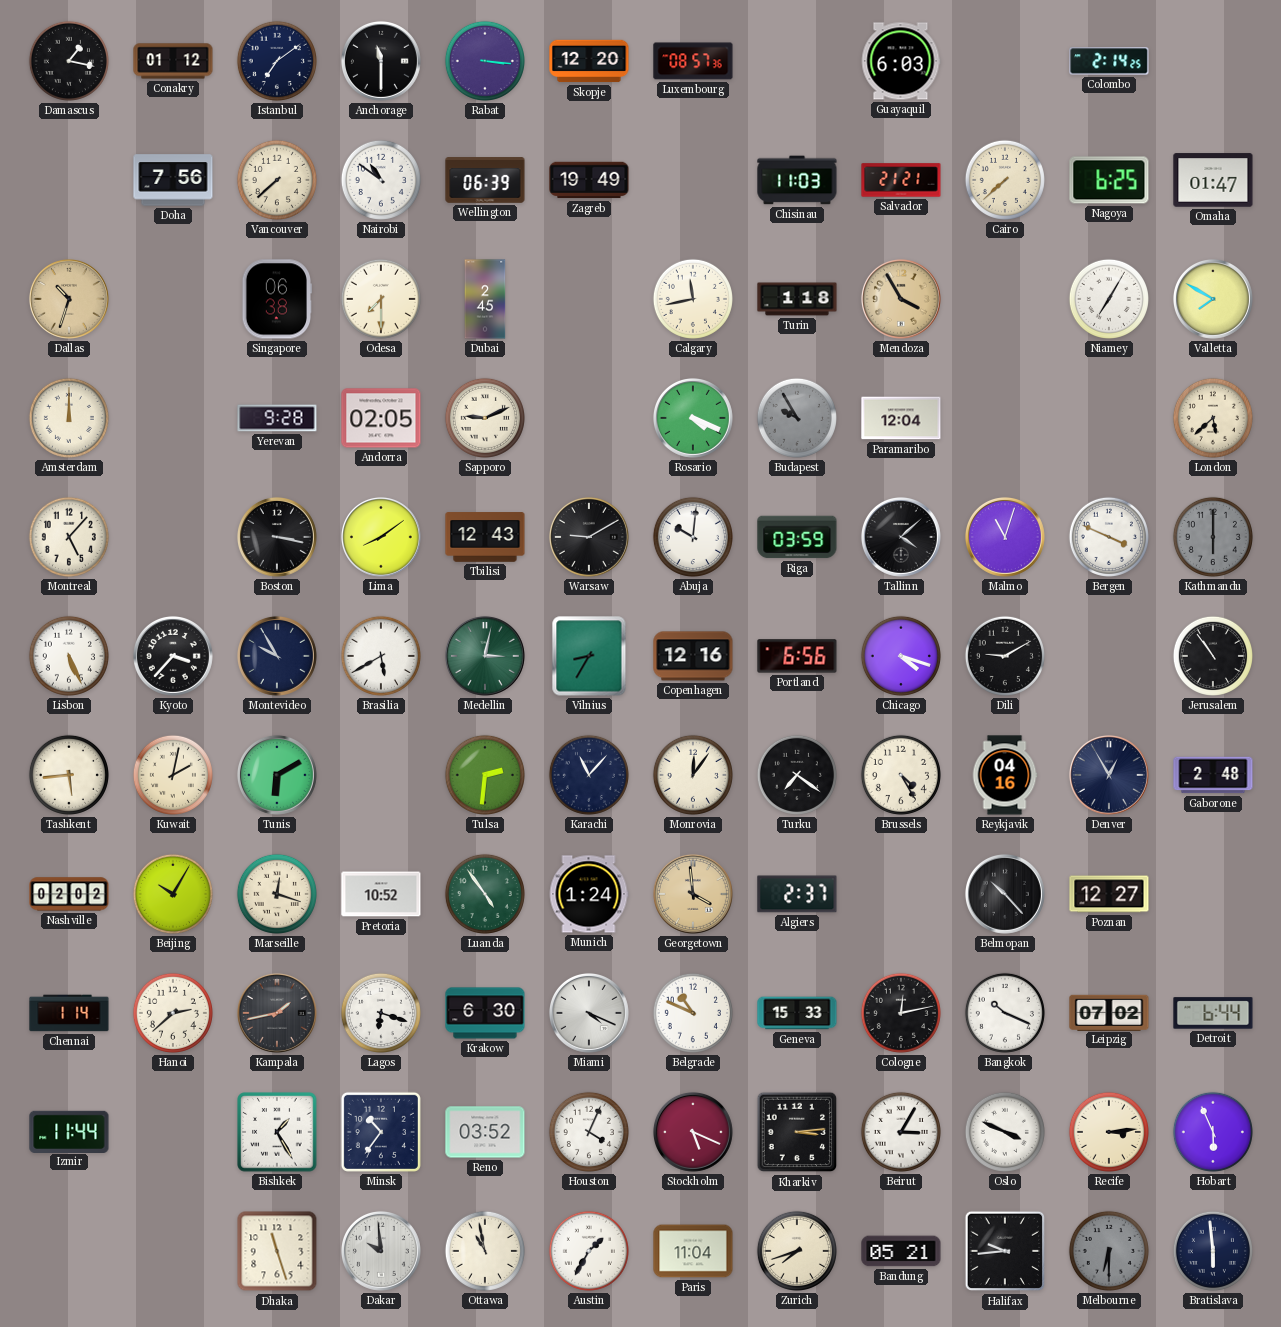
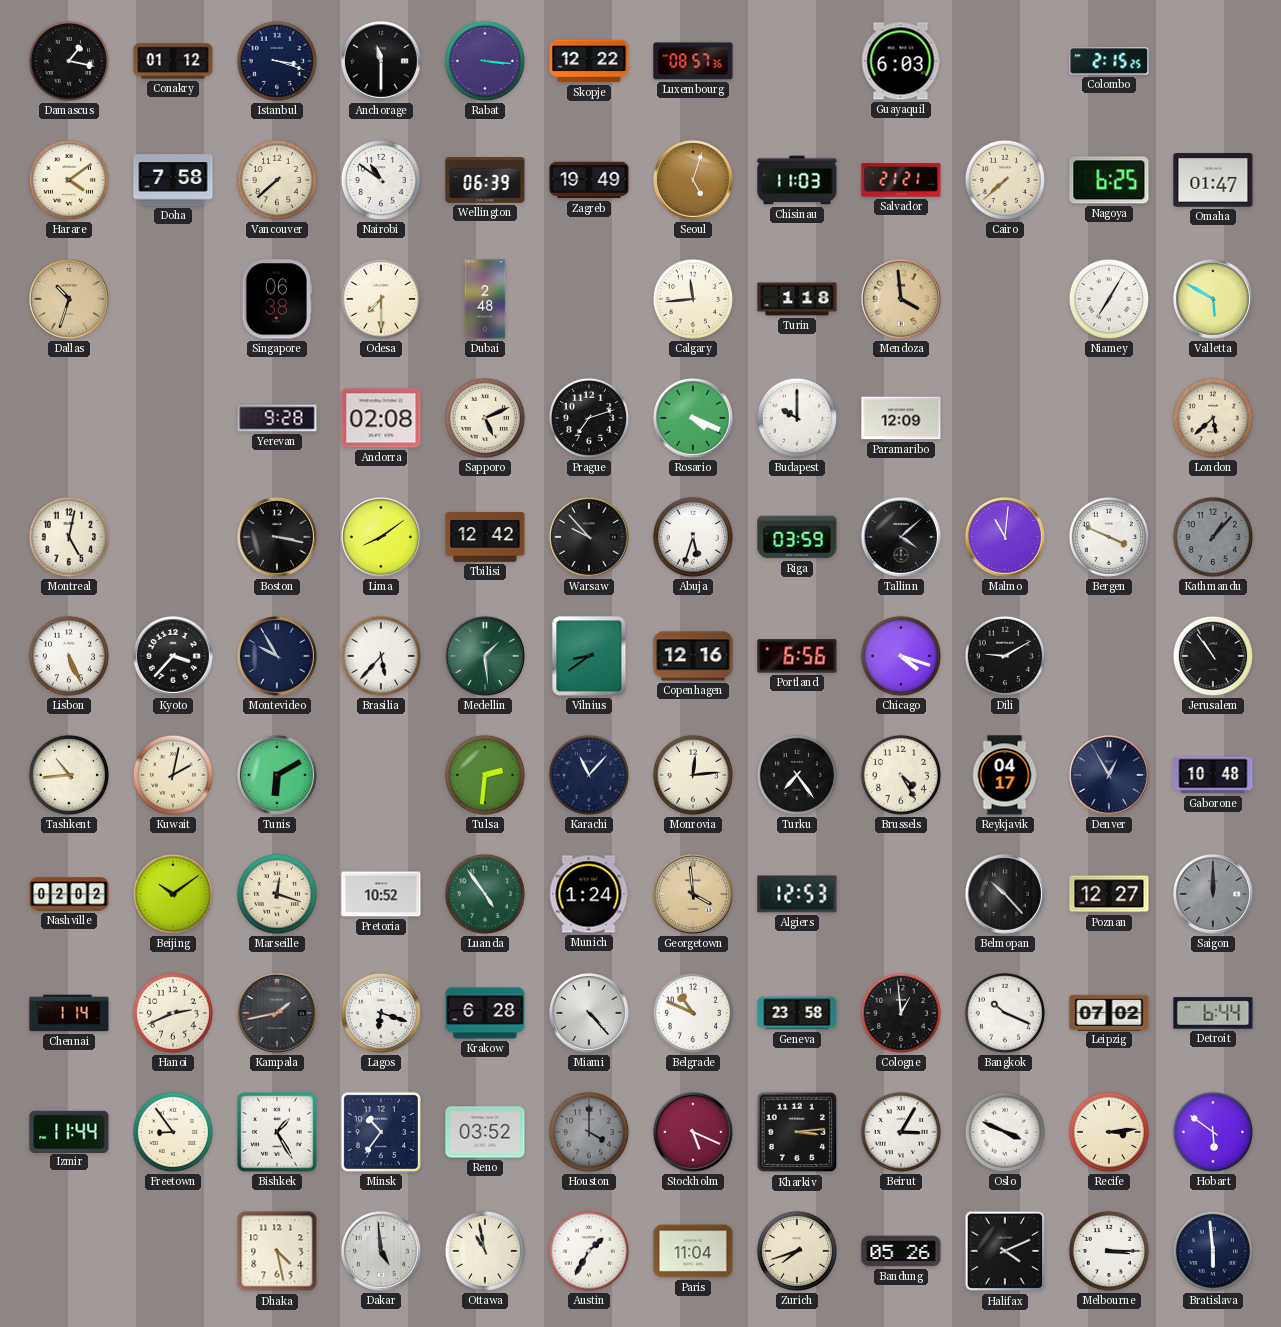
Istanbul: 7:09 -> 3:18
Skopje: 12:20 -> 12:22
Colombo: 2:14 -> 2:15
Harare: none -> 4:09
Doha: 7:56 -> 7:58
Seoul: none -> 5:03
Dubai: 2:45 -> 2:48
Calgary: 11:43 -> 11:44
Mendoza: 3:55 -> 3:59
Valletta: 7:50 -> 5:50
Amsterdam: 12:00 -> none
Andorra: 02:05 -> 02:08
Sapporo: 9:11 -> 5:11
Prague: none -> 7:12
Budapest: 9:55 -> 10:00
Budapest dial: grey -> white
Paramaribo: 12:04 -> 12:09
Montreal: 5:07 -> 5:02
Tbilisi: 12:43 -> 12:42
Warsaw: 9:10 -> 9:53
Abuja: 10:01 -> 5:33
Malmo: 11:03 -> 11:01
Kathmandu: 6:00 -> 1:07
Brasilia: 5:40 -> 5:37
Medellin: 3:02 -> 1:29
Vilnius: 8:35 -> 8:39
Tashkent: 5:44 -> 10:44
Monrovia: 12:06 -> 12:14
Turku: 7:21 -> 7:24
Reykjavik: 04:16 -> 04:17
Gaborone: 2:48 -> 10:48
Beijing: 10:05 -> 10:09
Algiers: 2:37 -> 12:53
Saigon: none -> 12:00
Hanoi: 2:38 -> 2:41
Krakow: 6:30 -> 6:28
Miami: 4:19 -> 4:23
Geneva: 15:33 -> 23:58
Cologne: 12:13 -> 12:59
Freetown: none -> 8:54
Houston: 4:04 -> 4:00
Houston dial: white -> grey
Hobart: 5:56 -> 5:51
Dhaka: 11:27 -> 4:28
Dakar: 9:59 -> 4:59
Bandung: 05:21 -> 05:26
Halifax: 9:44 -> 4:11
Melbourne: 6:30 -> 3:15
Melbourne dial: grey -> white
